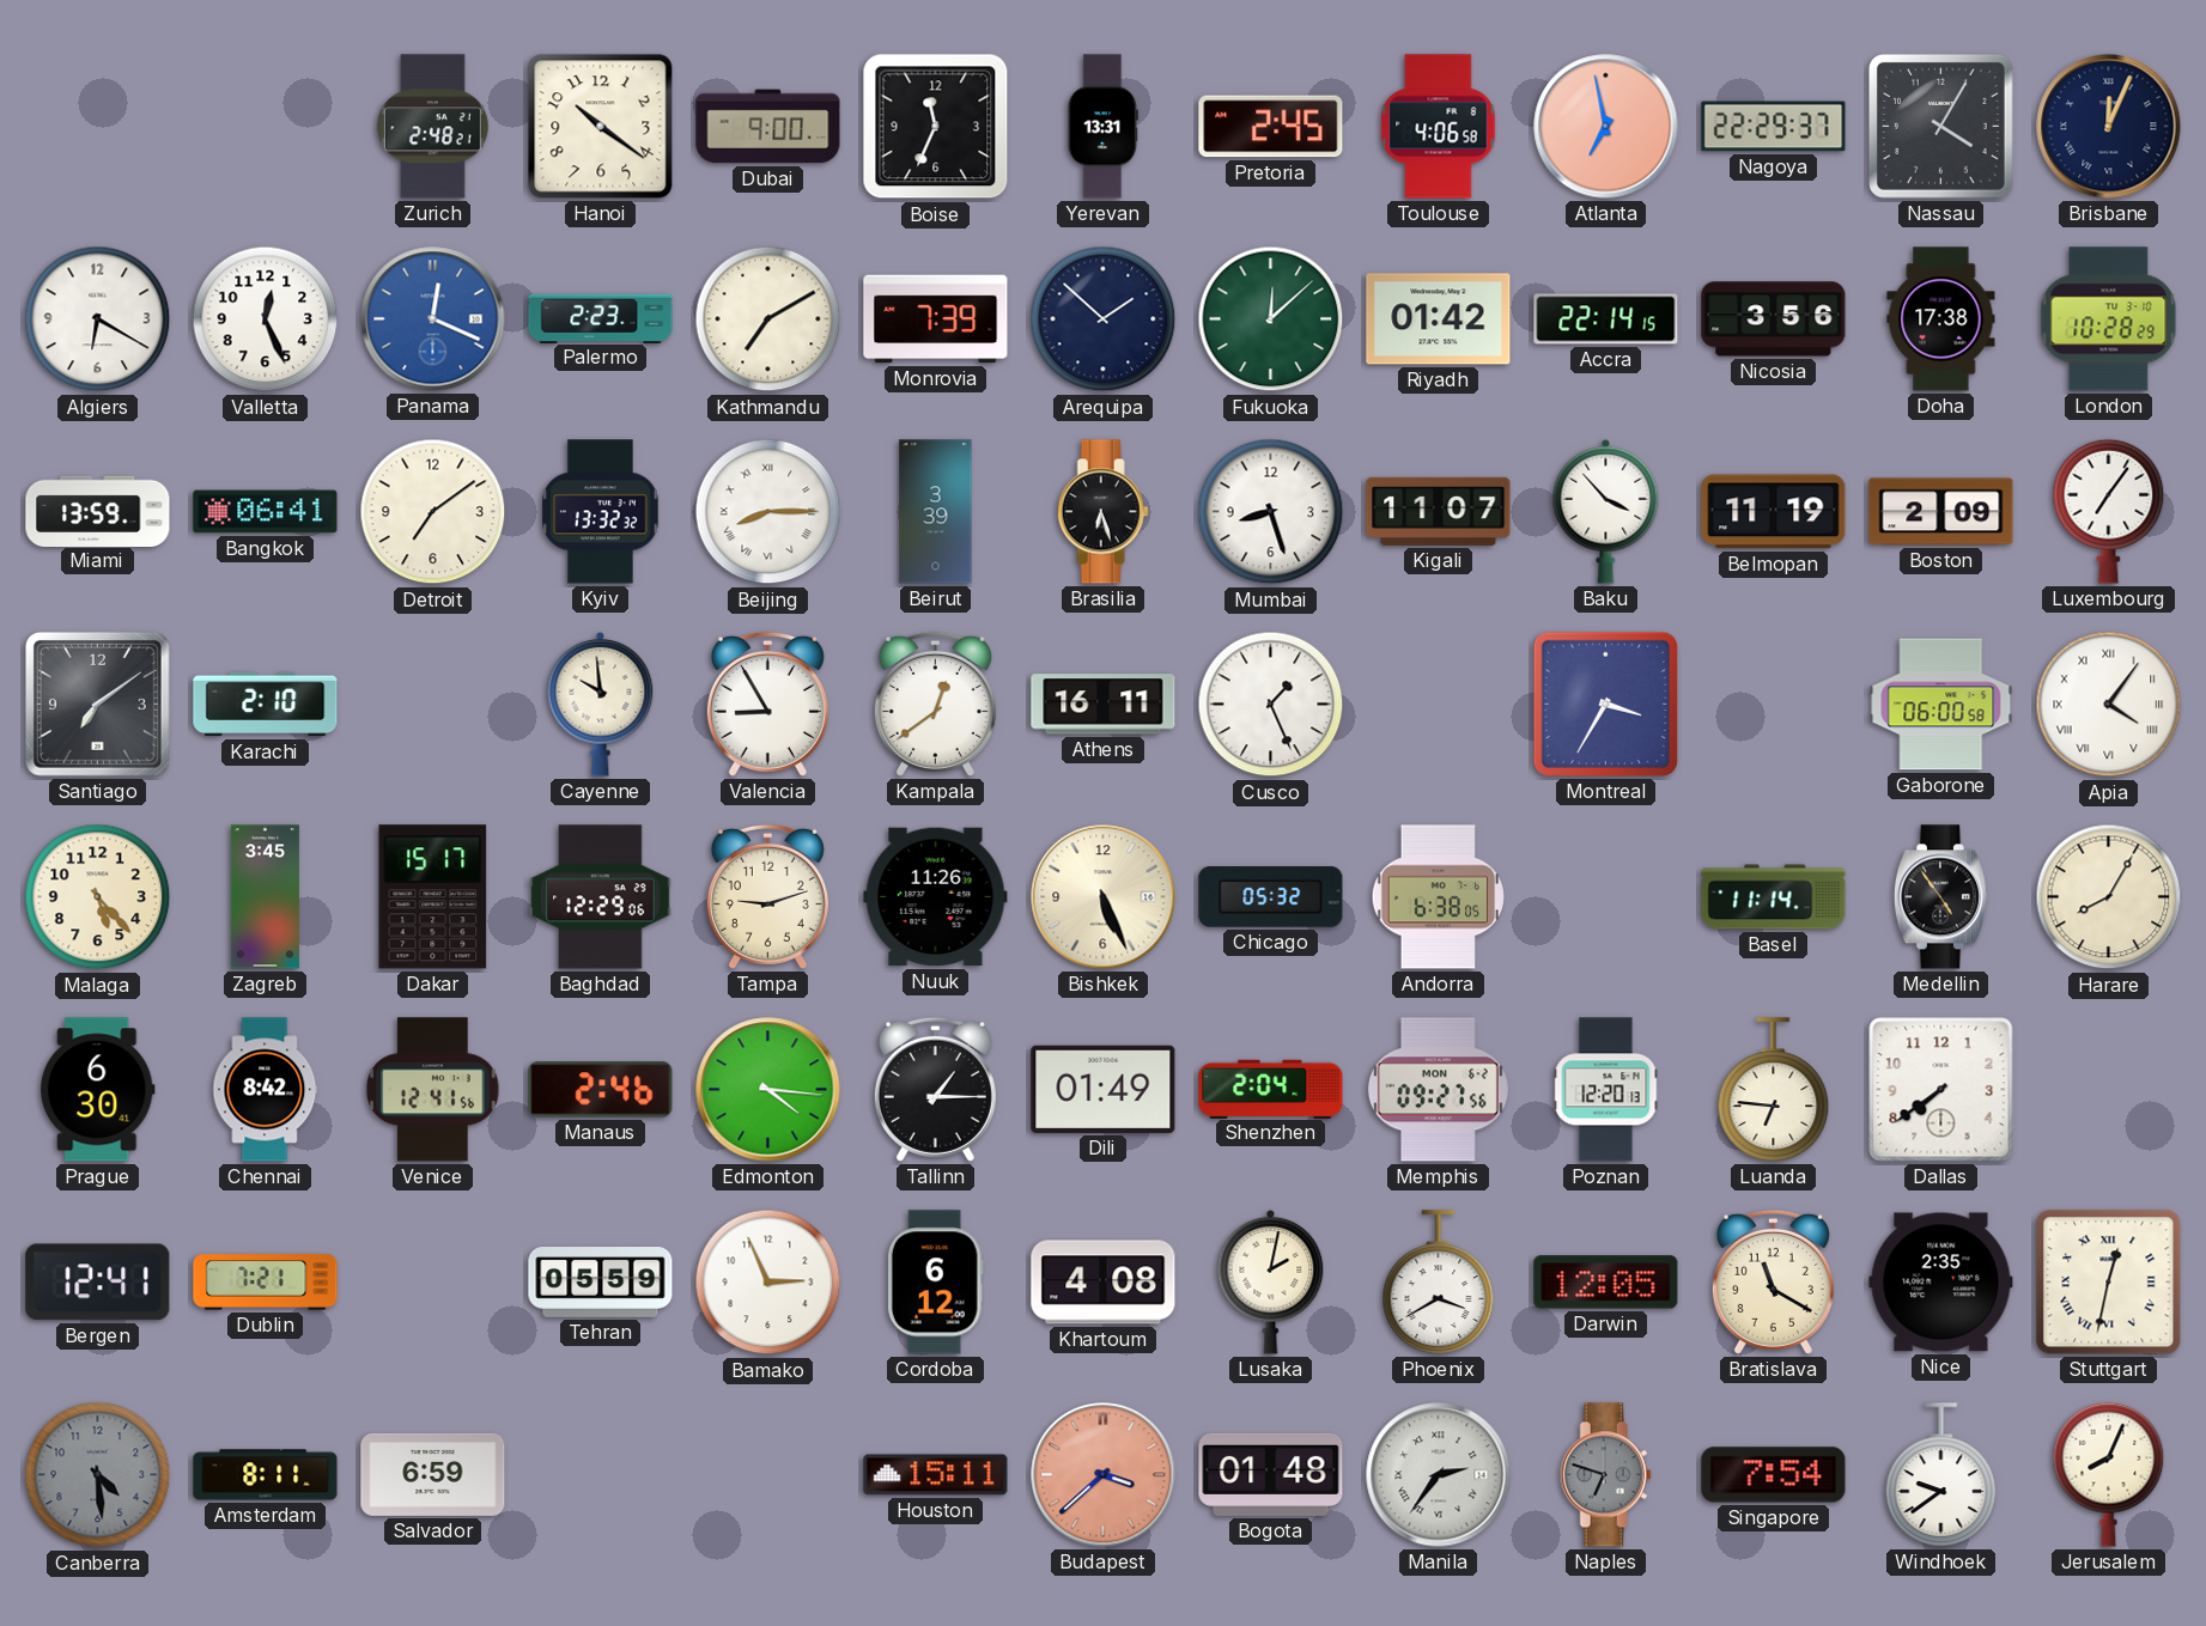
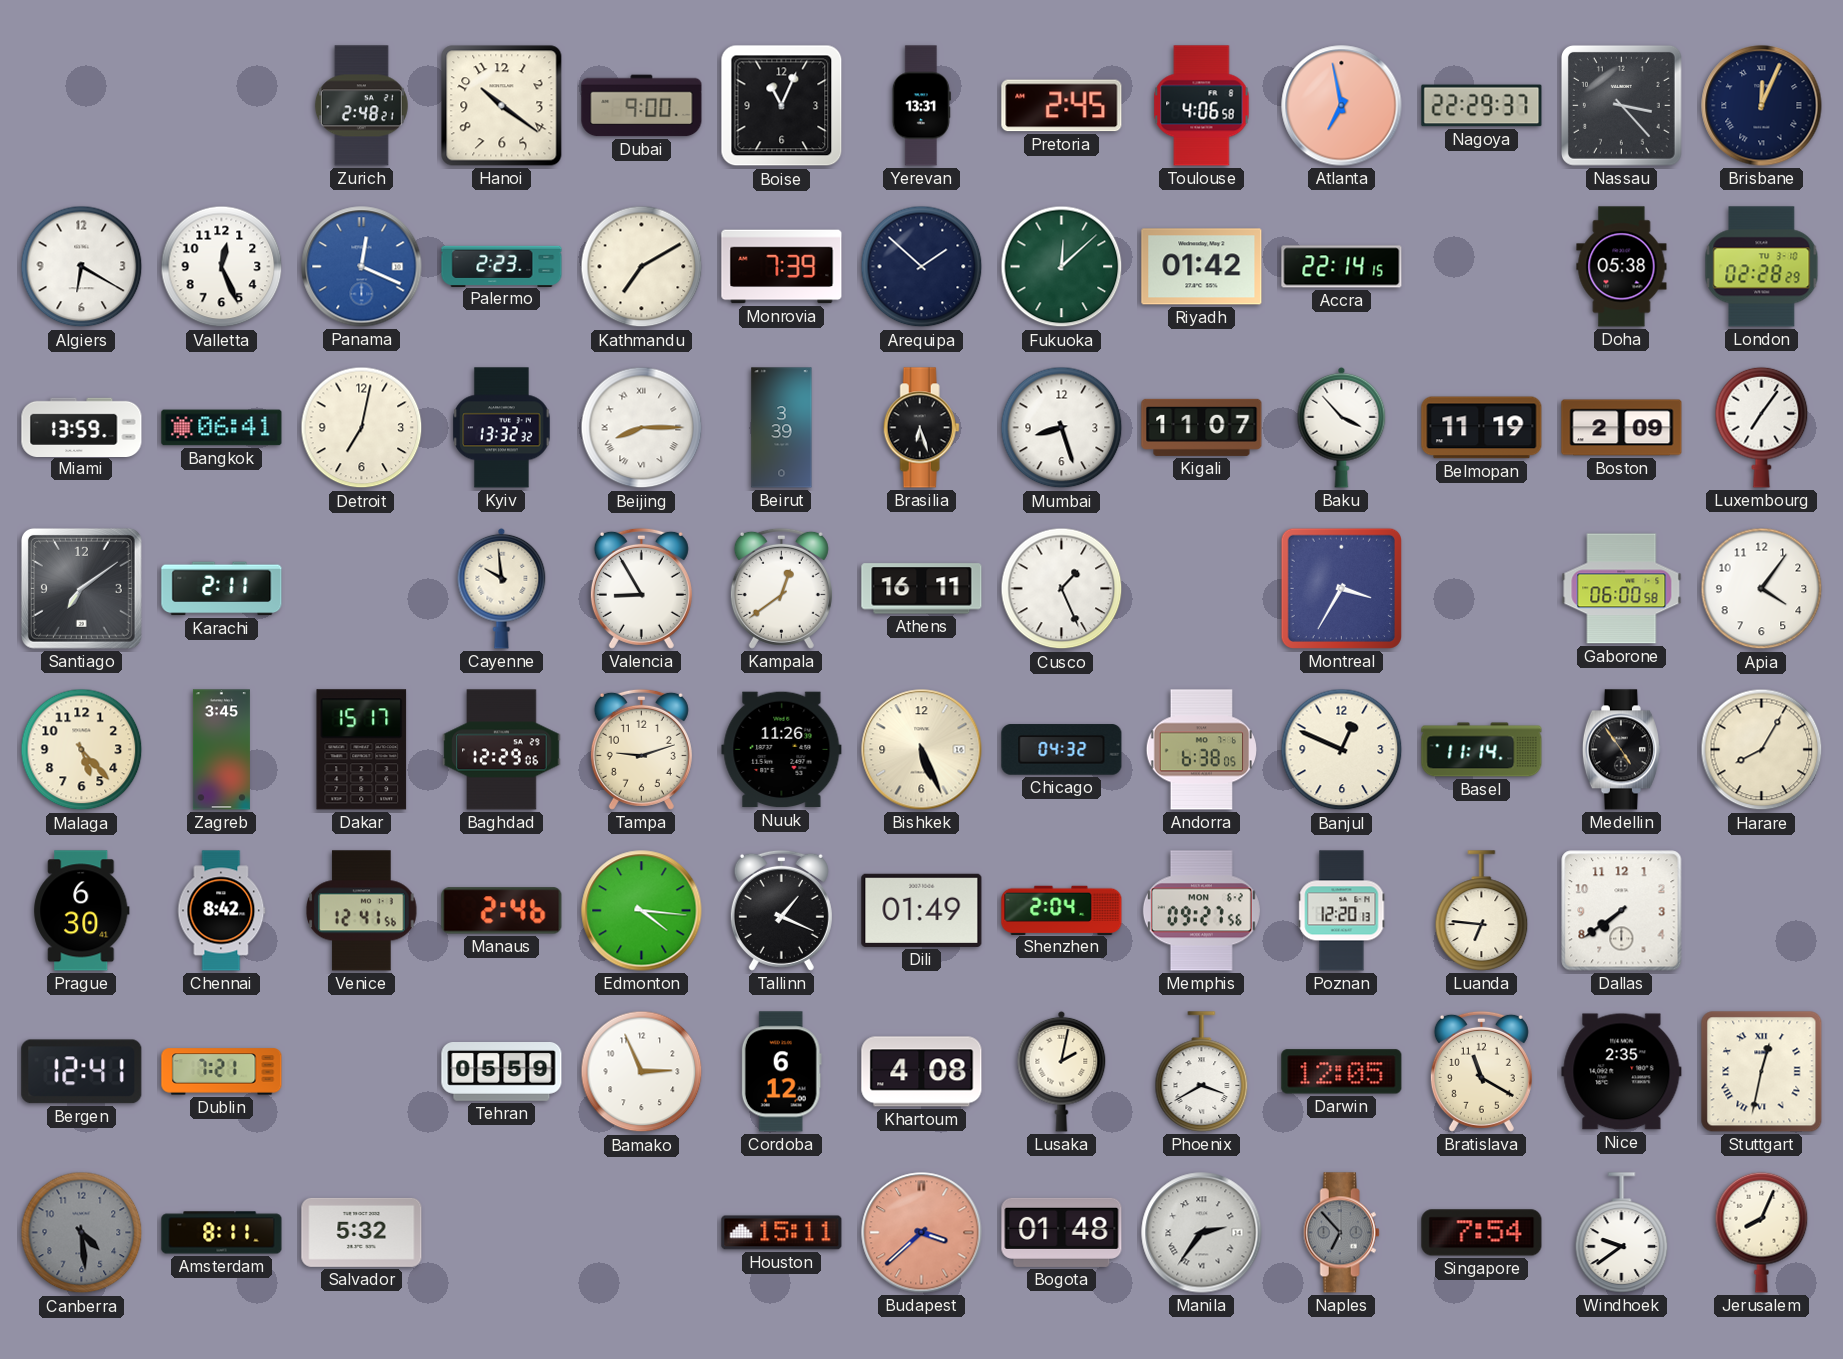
Boise: 11:34 -> 11:04
Nassau: 4:05 -> 3:23
Nicosia: 3:56 -> none
Doha: 17:38 -> 05:38
London: 10:28 -> 02:28
Detroit: 7:09 -> 7:02
Karachi: 2:10 -> 2:11
Apia numerals: Roman -> Arabic
Chicago: 05:32 -> 04:32
Banjul: none -> 12:49
Tallinn: 1:15 -> 1:19
Salvador: 6:59 -> 5:32
Naples: 6:48 -> 6:53
